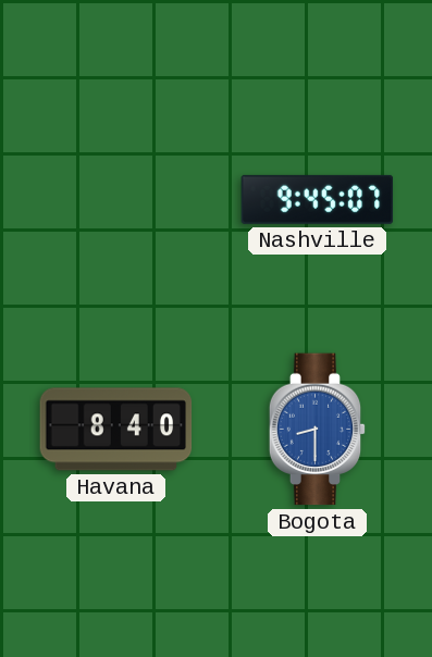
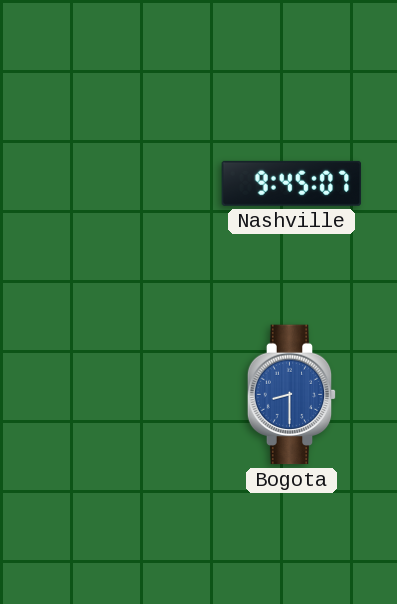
Havana: 8:40 -> none
